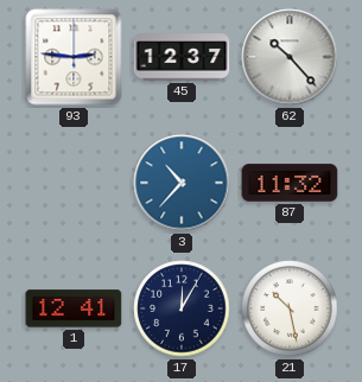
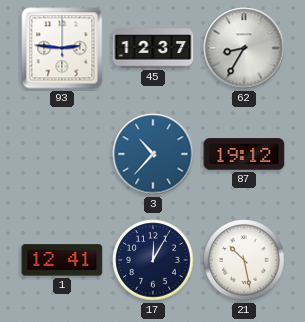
62: 10:23 -> 8:35
87: 11:32 -> 19:12
